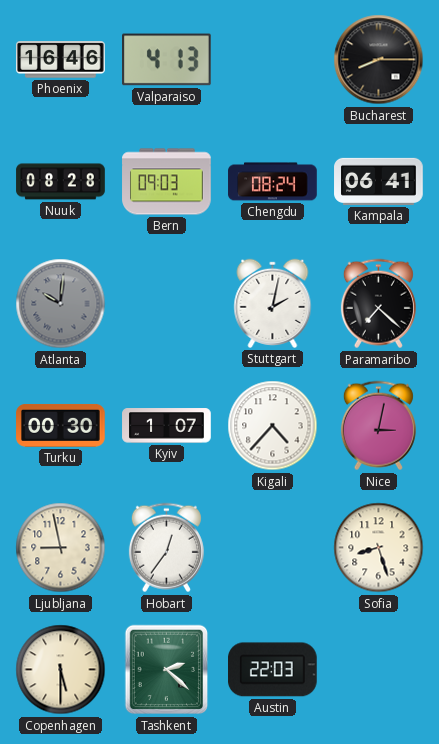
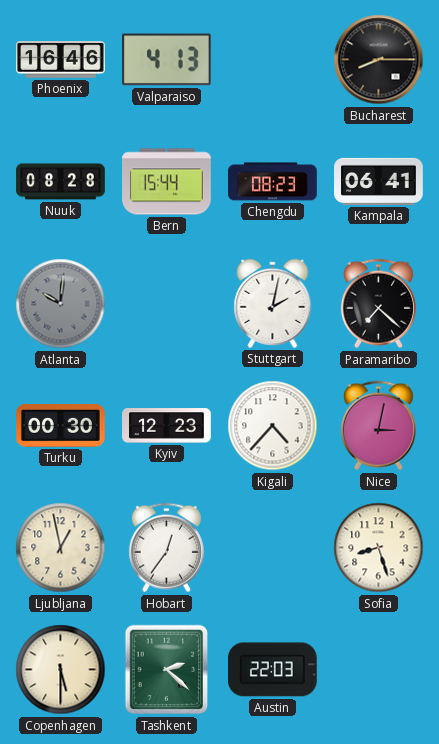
Bern: 09:03 -> 15:44
Chengdu: 08:24 -> 08:23
Kyiv: 1:07 -> 12:23
Ljubljana: 8:58 -> 12:58
